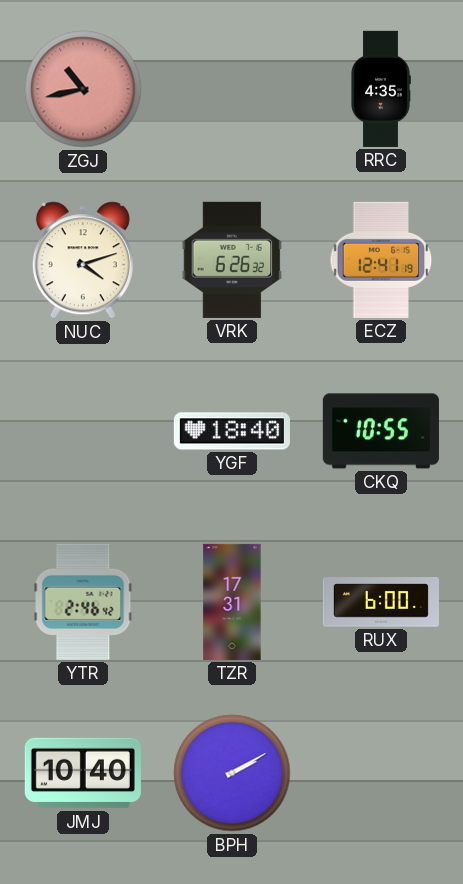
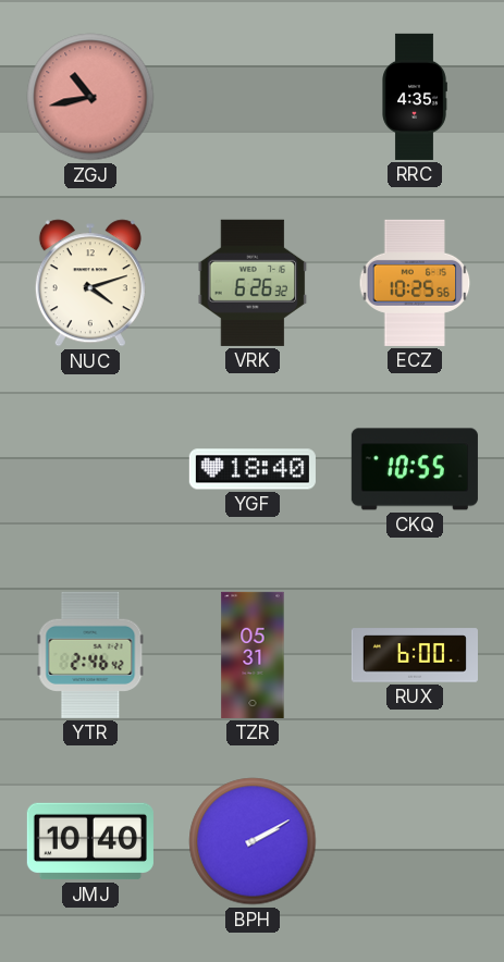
ECZ: 12:41 -> 10:25
TZR: 17:31 -> 05:31
